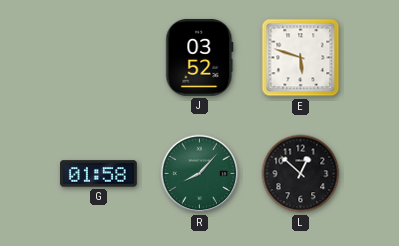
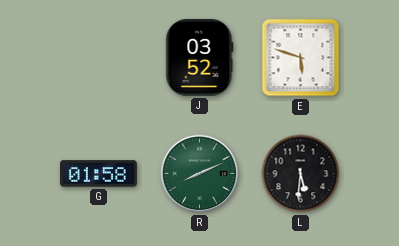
R: 8:07 -> 8:11
L: 12:52 -> 5:31
